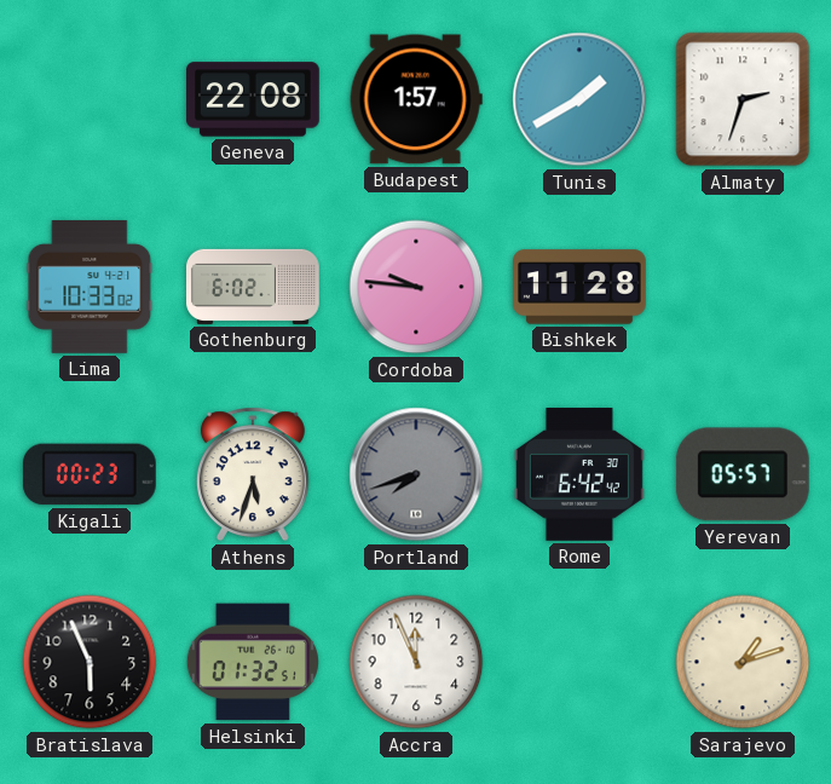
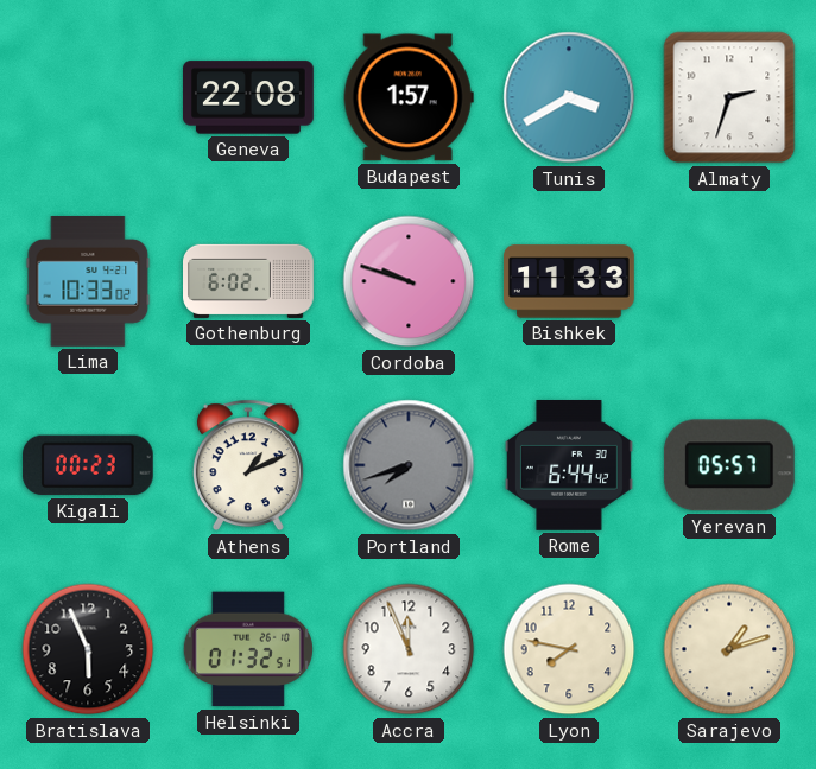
Tunis: 1:40 -> 3:40
Cordoba: 9:46 -> 9:48
Bishkek: 11:28 -> 11:33
Athens: 5:33 -> 1:11
Rome: 6:42 -> 6:44
Lyon: none -> 7:47
